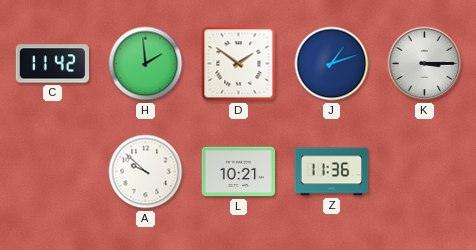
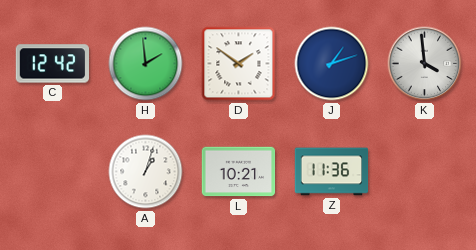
C: 11:42 -> 12:42
K: 3:15 -> 3:59
A: 9:52 -> 1:03
